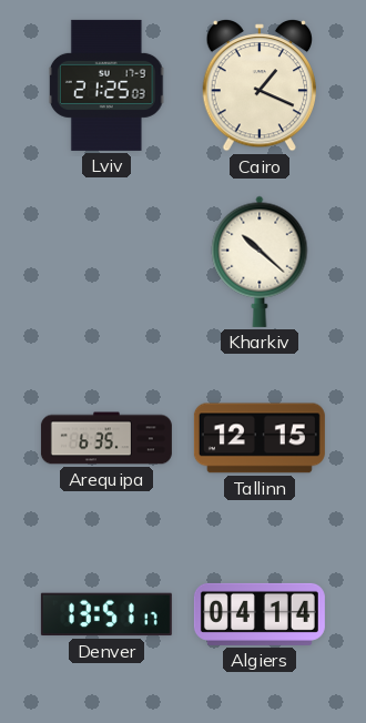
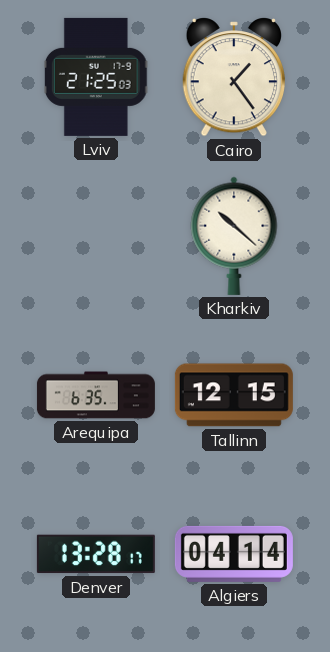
Cairo: 1:19 -> 1:24
Denver: 13:51 -> 13:28
